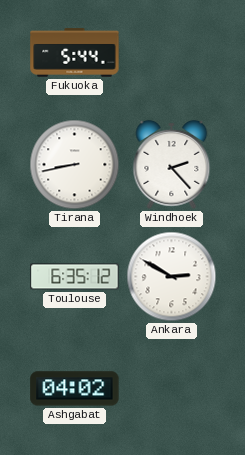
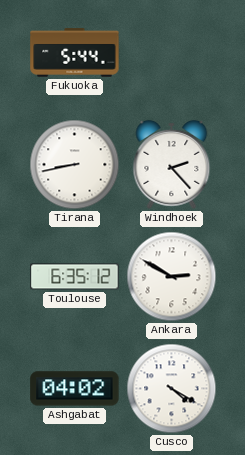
Cusco: none -> 4:20
